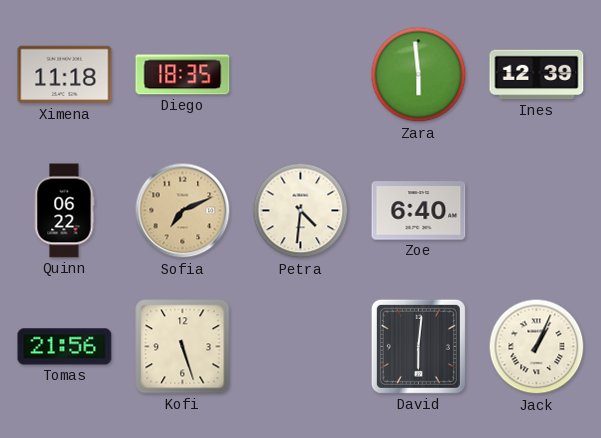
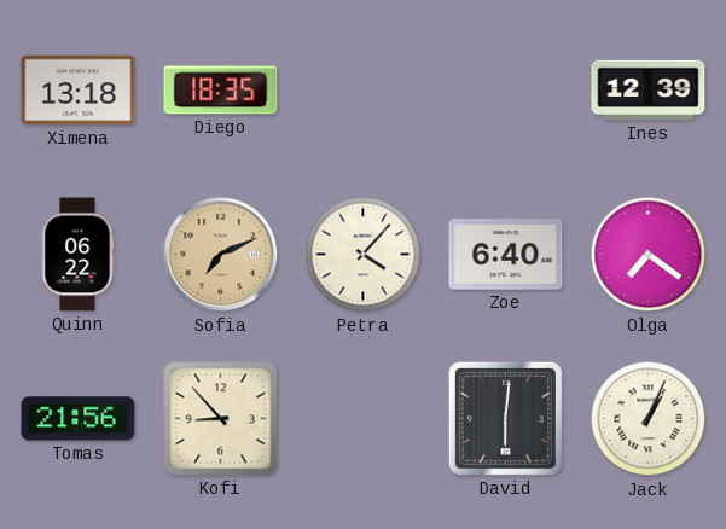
Ximena: 11:18 -> 13:18
Zara: 5:59 -> none
Petra: 4:31 -> 4:07
Olga: none -> 7:21
Kofi: 5:27 -> 8:53
